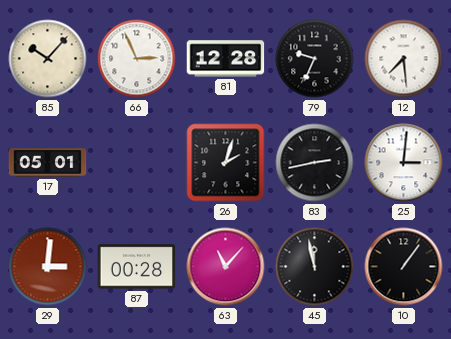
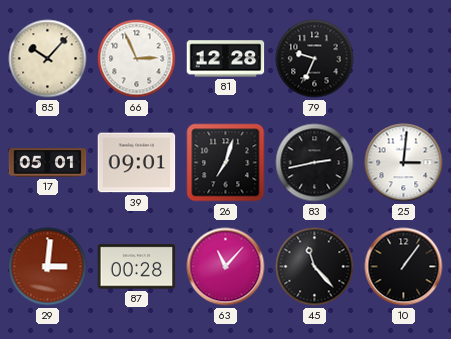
12: 7:29 -> none
39: none -> 09:01
26: 2:03 -> 7:03
45: 11:58 -> 11:23
